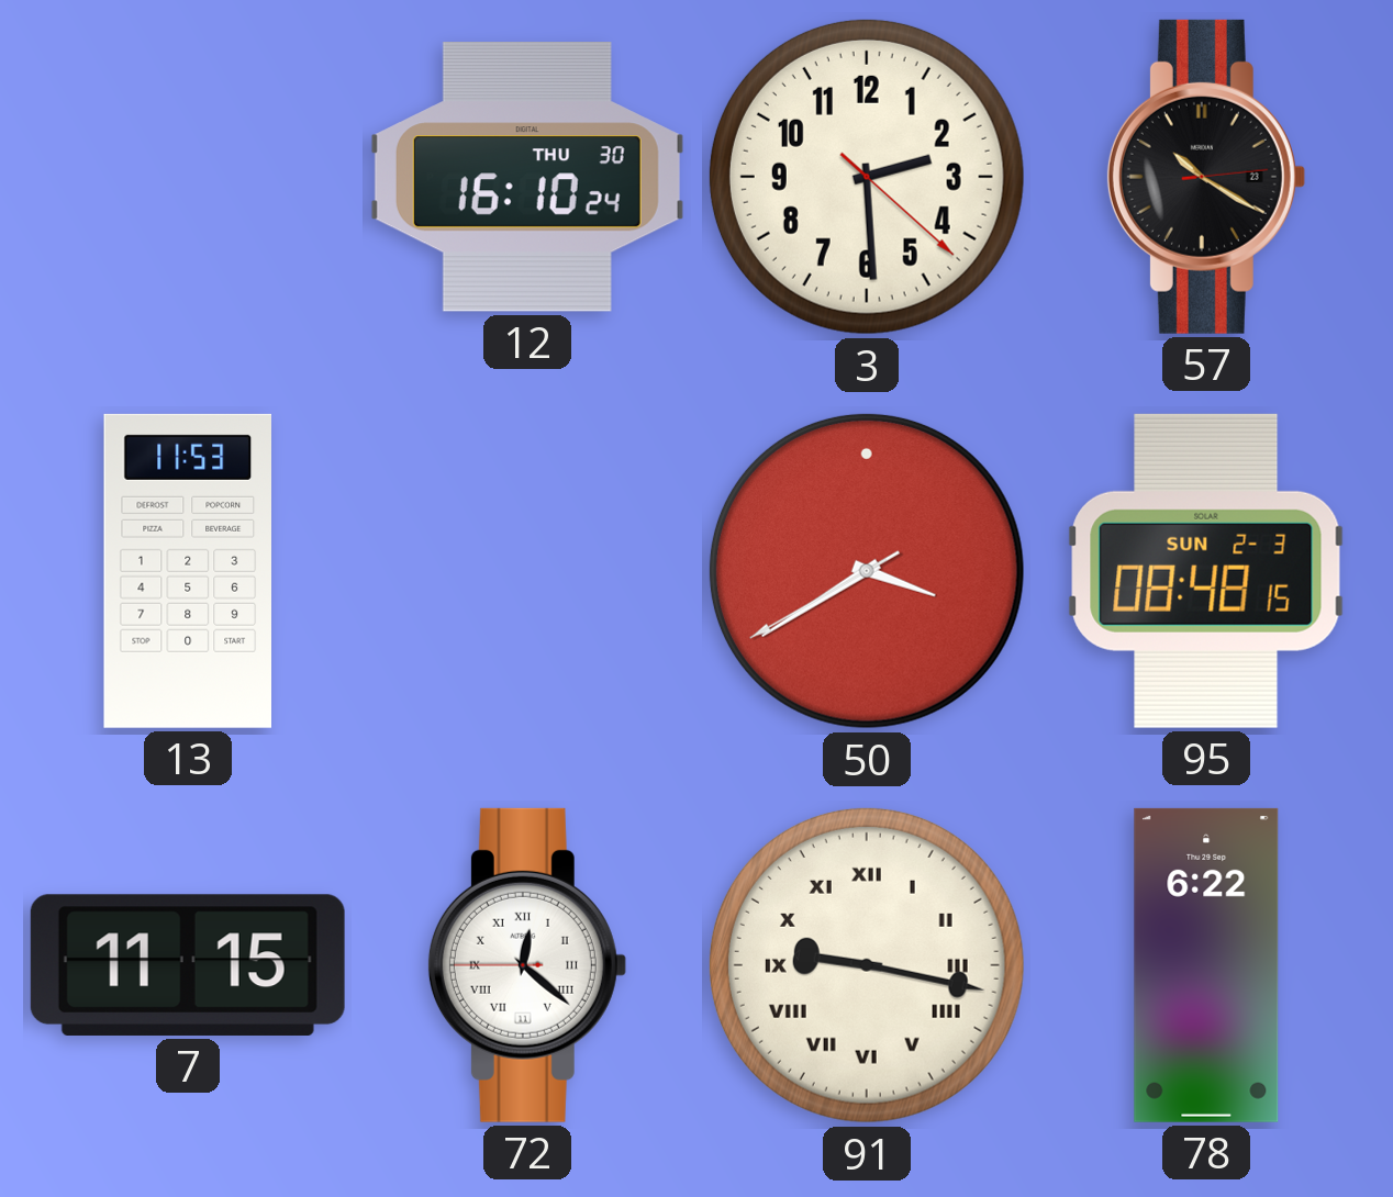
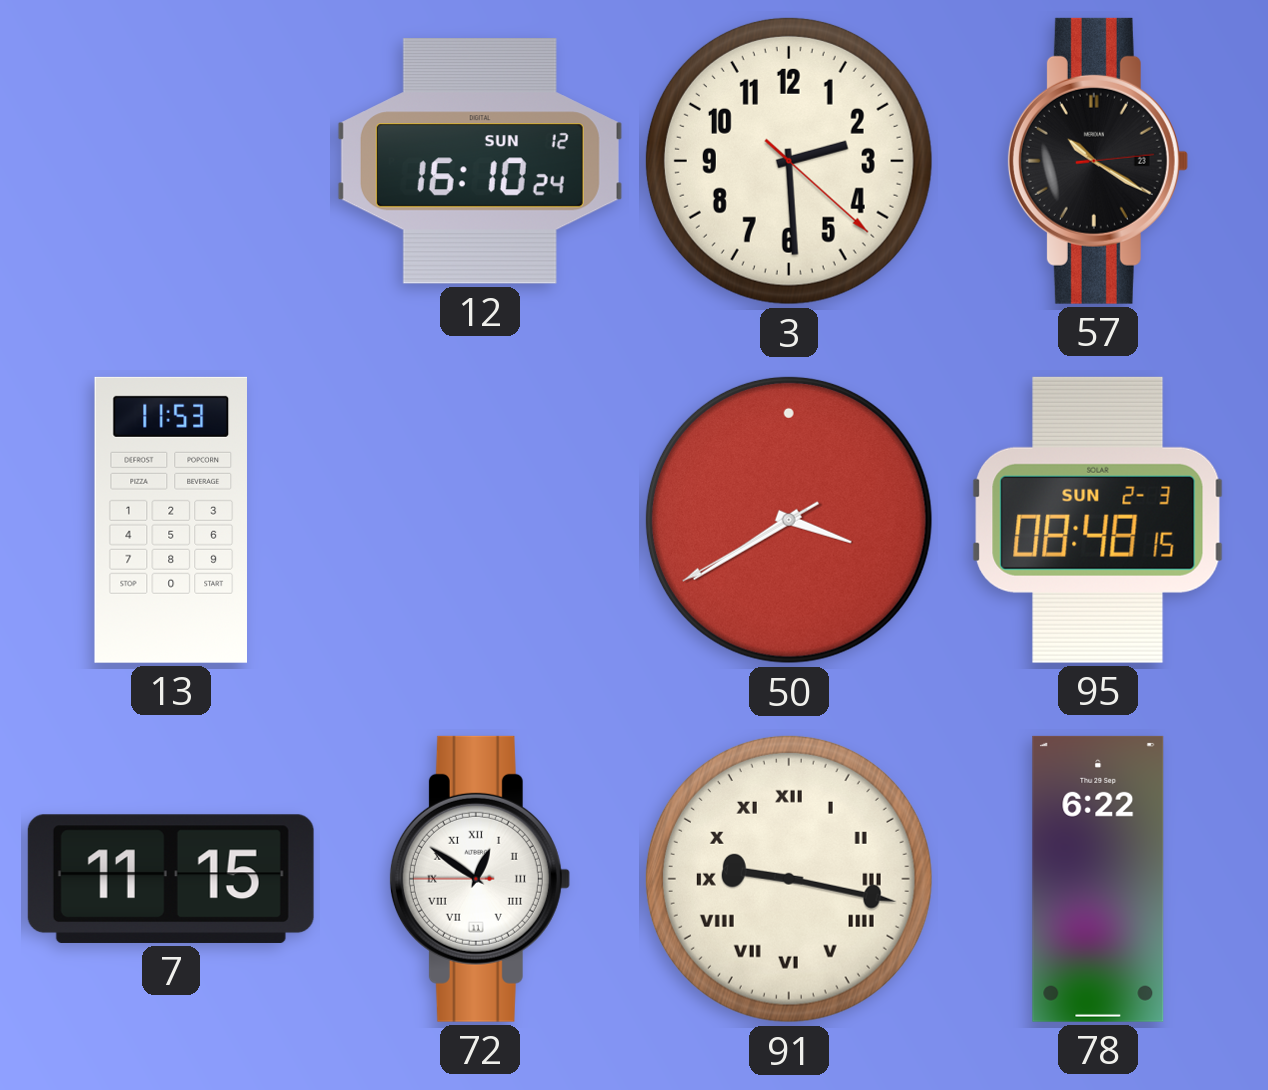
12 date: THU 30 -> SUN 12
72: 12:21 -> 12:50
